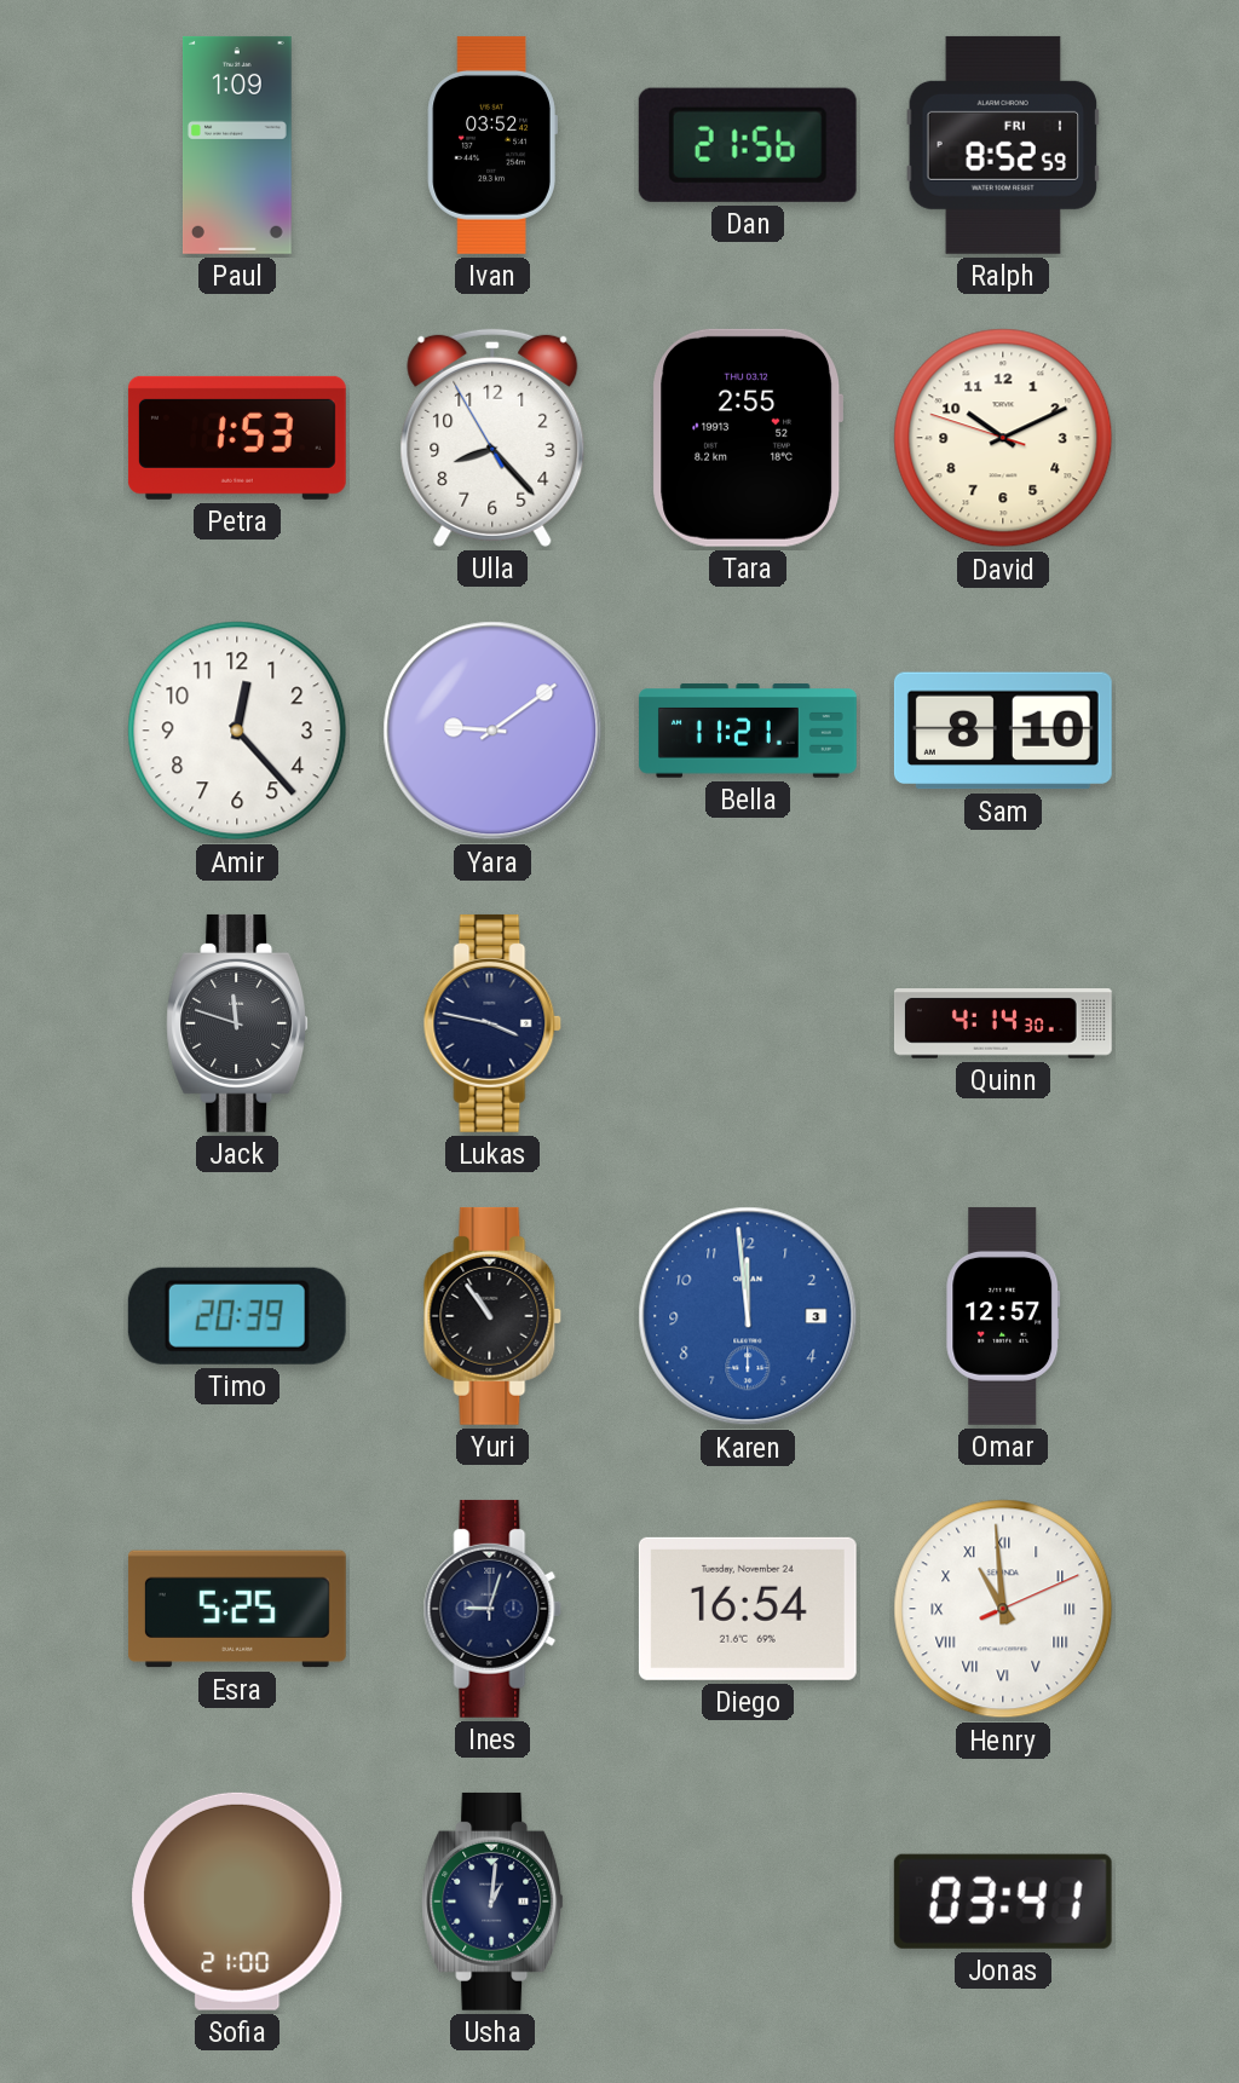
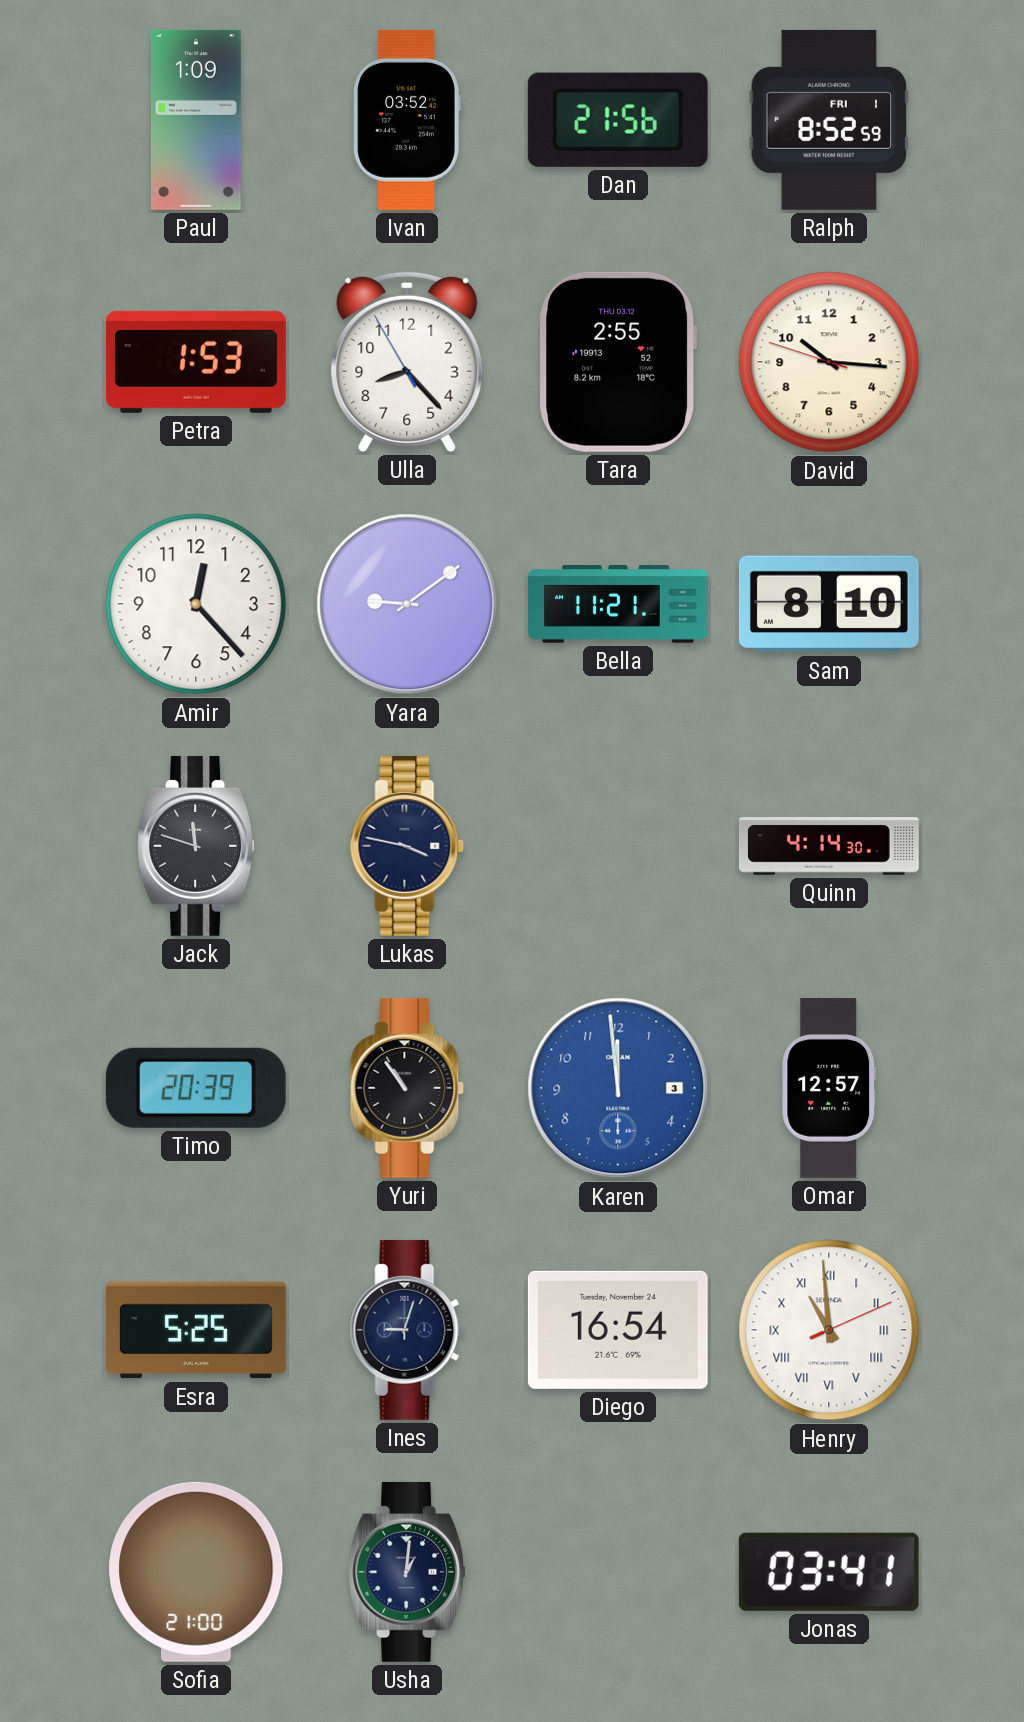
David: 10:10 -> 10:15
